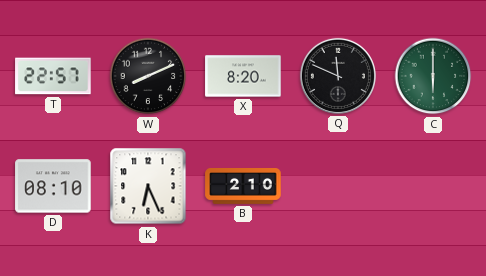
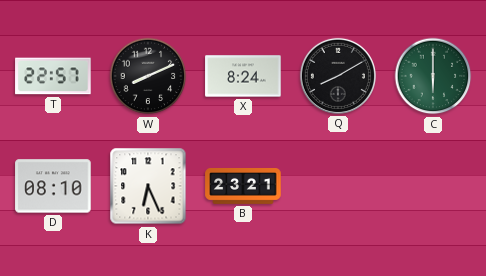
X: 8:20 -> 8:24
Q: 11:49 -> 8:10
B: 2:10 -> 23:21
